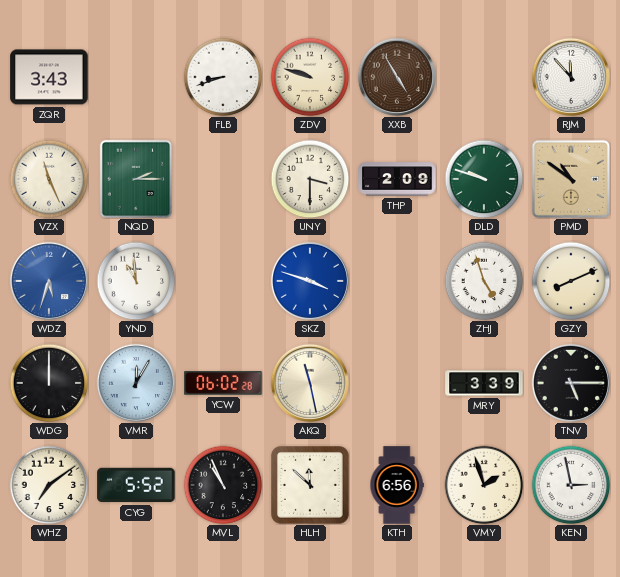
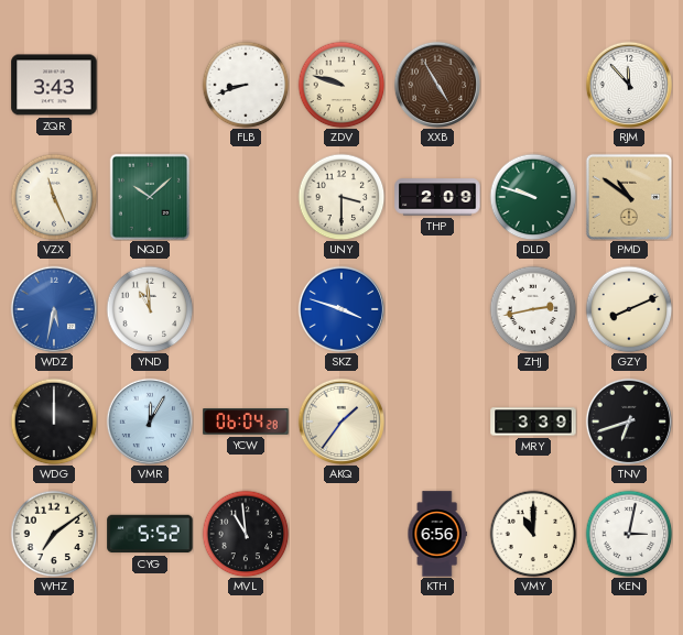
NQD: 2:15 -> 10:08
WDZ: 5:33 -> 5:32
ZHJ: 4:57 -> 2:43
YCW: 06:02 -> 06:04
AKQ: 11:28 -> 1:36
TNV: 5:15 -> 6:42
MVL: 10:56 -> 10:59
HLH: 11:52 -> none
VMY: 1:57 -> 11:00
KEN: 2:58 -> 3:02
